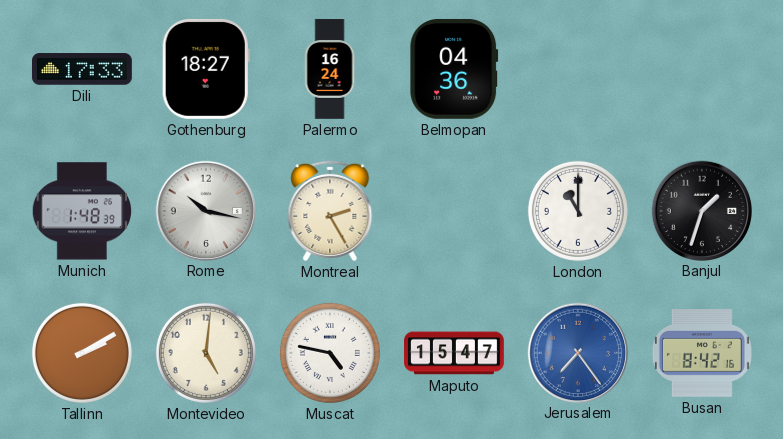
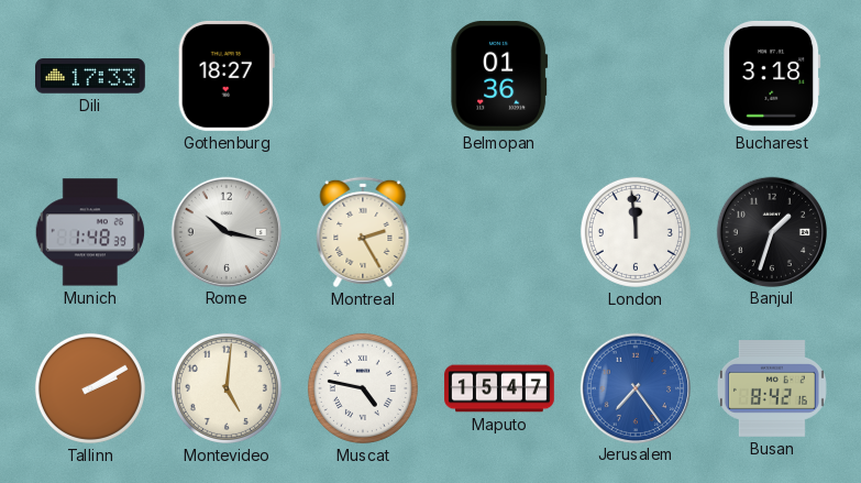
Palermo: 16:24 -> none
Belmopan: 04:36 -> 01:36
Bucharest: none -> 3:18
London: 11:00 -> 11:59
